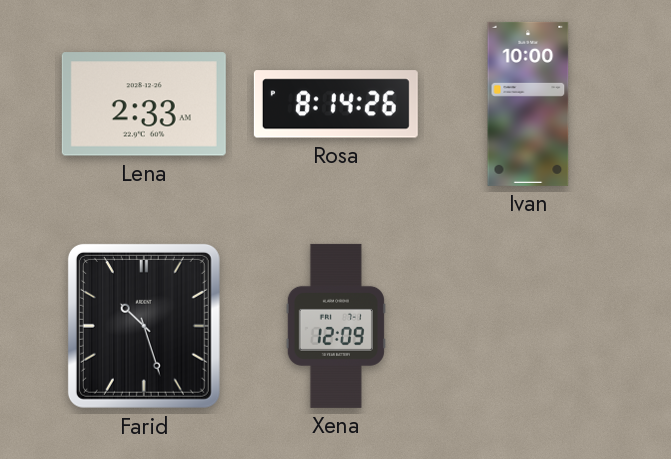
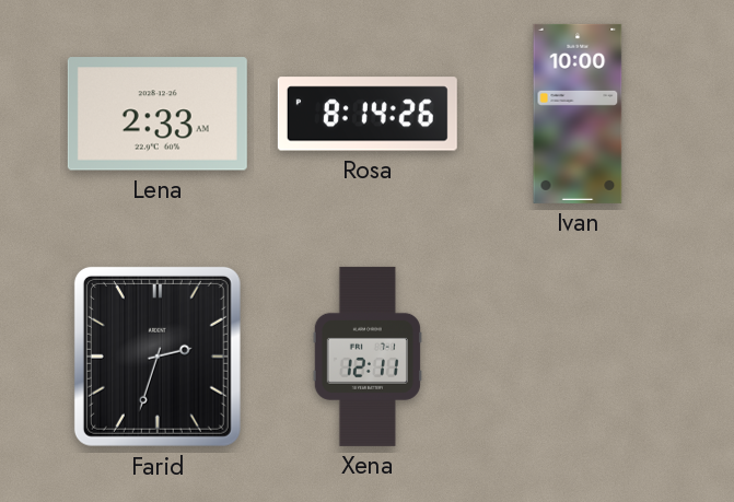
Farid: 10:27 -> 2:33
Xena: 12:09 -> 12:11
